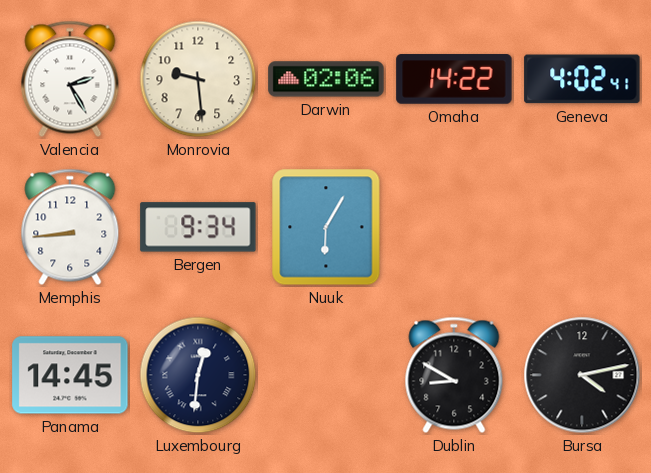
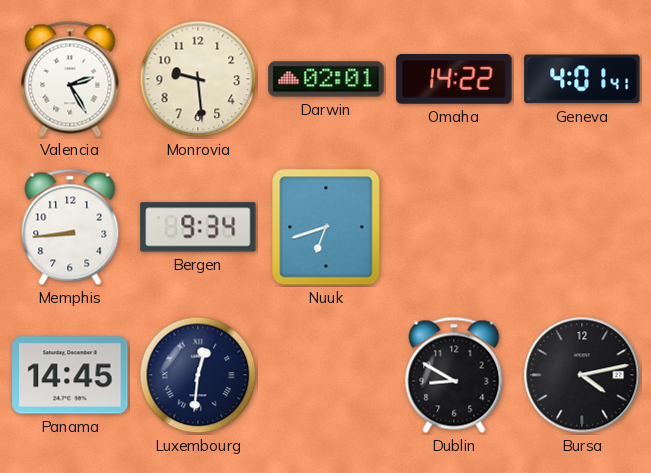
Darwin: 02:06 -> 02:01
Geneva: 4:02 -> 4:01
Nuuk: 6:05 -> 6:42
